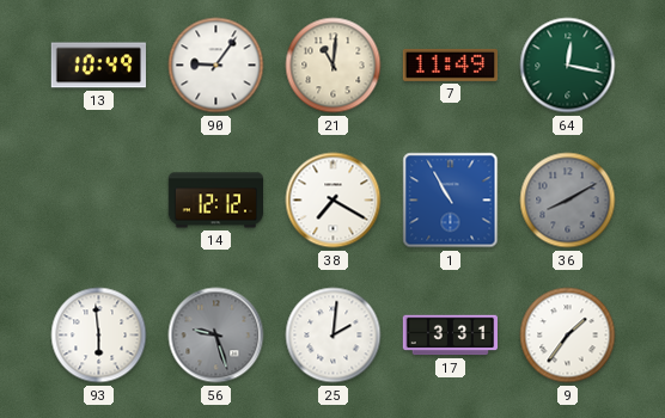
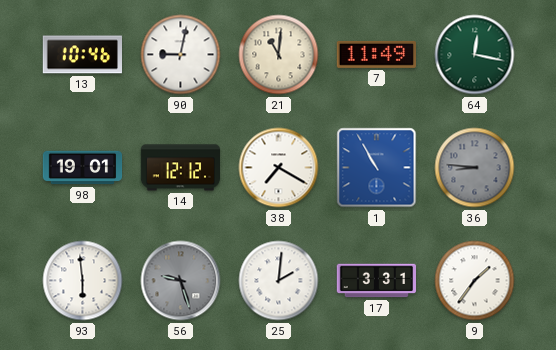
13: 10:49 -> 10:46
90: 9:06 -> 9:02
98: none -> 19:01
36: 8:10 -> 8:46
